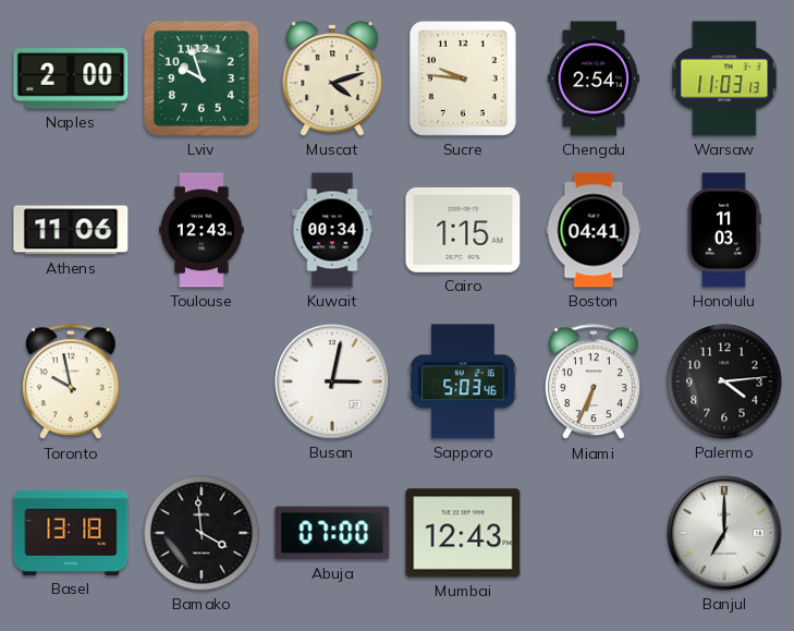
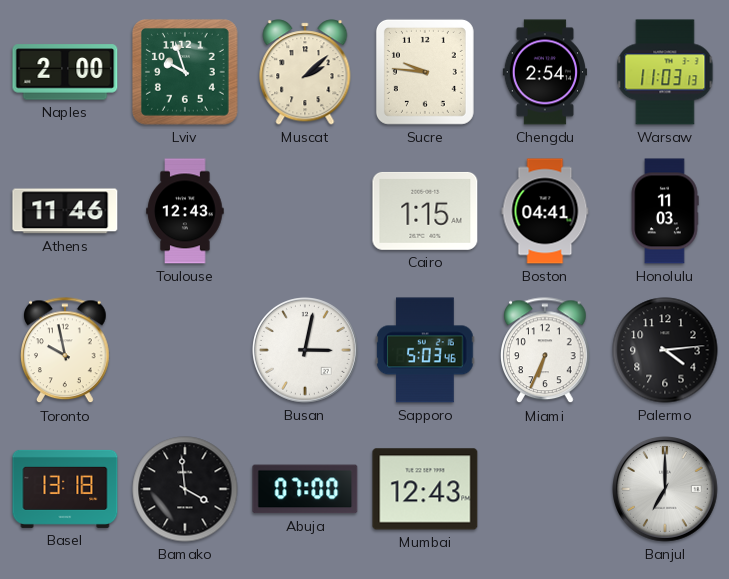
Muscat: 4:12 -> 2:08
Athens: 11:06 -> 11:46
Kuwait: 00:34 -> none
